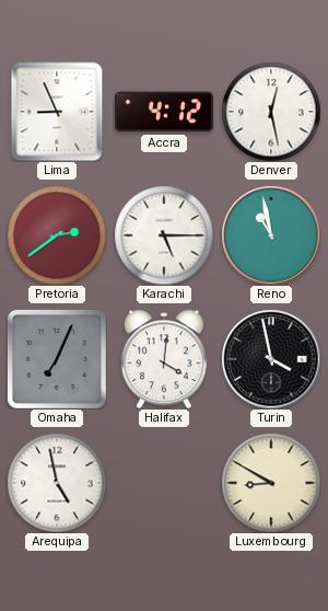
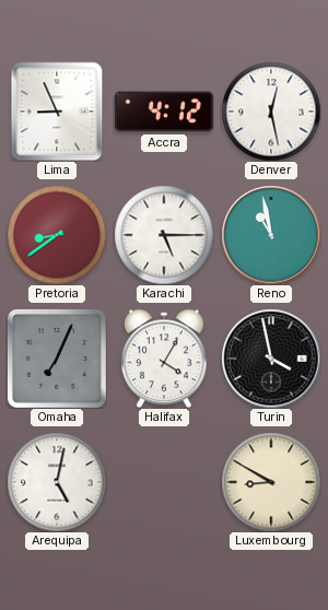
Pretoria: 2:39 -> 8:39
Halifax: 4:01 -> 4:05
Arequipa: 4:58 -> 5:02
